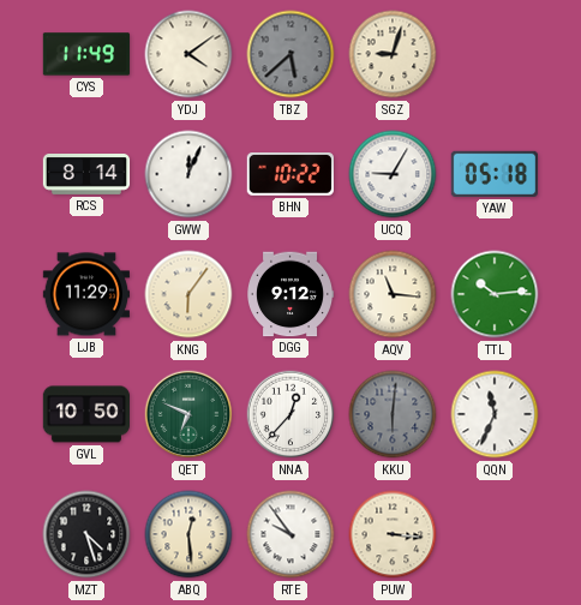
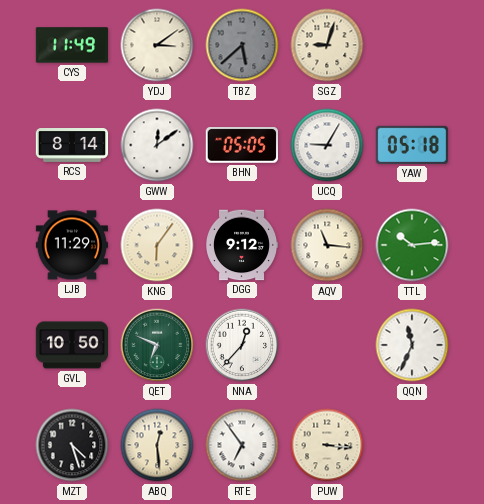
YDJ: 4:09 -> 3:09
GWW: 12:04 -> 12:09
BHN: 10:22 -> 05:05
KKU: 6:01 -> none
RTE: 9:54 -> 6:54
